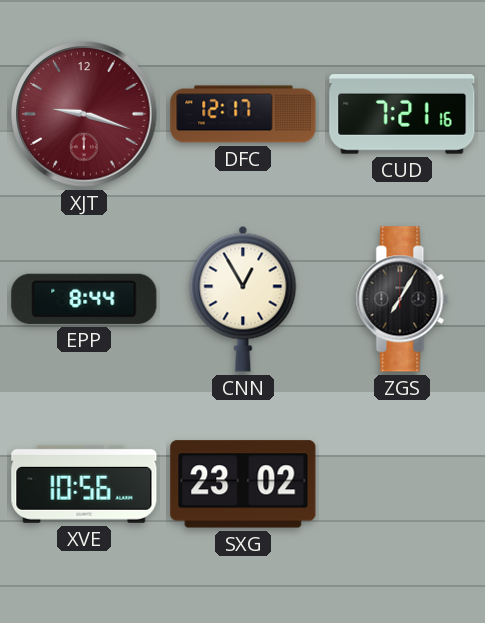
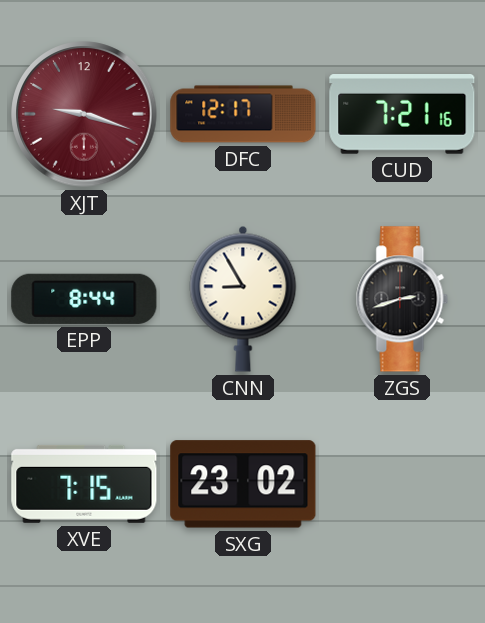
CNN: 12:55 -> 8:55
ZGS: 7:05 -> 2:42
XVE: 10:56 -> 7:15
